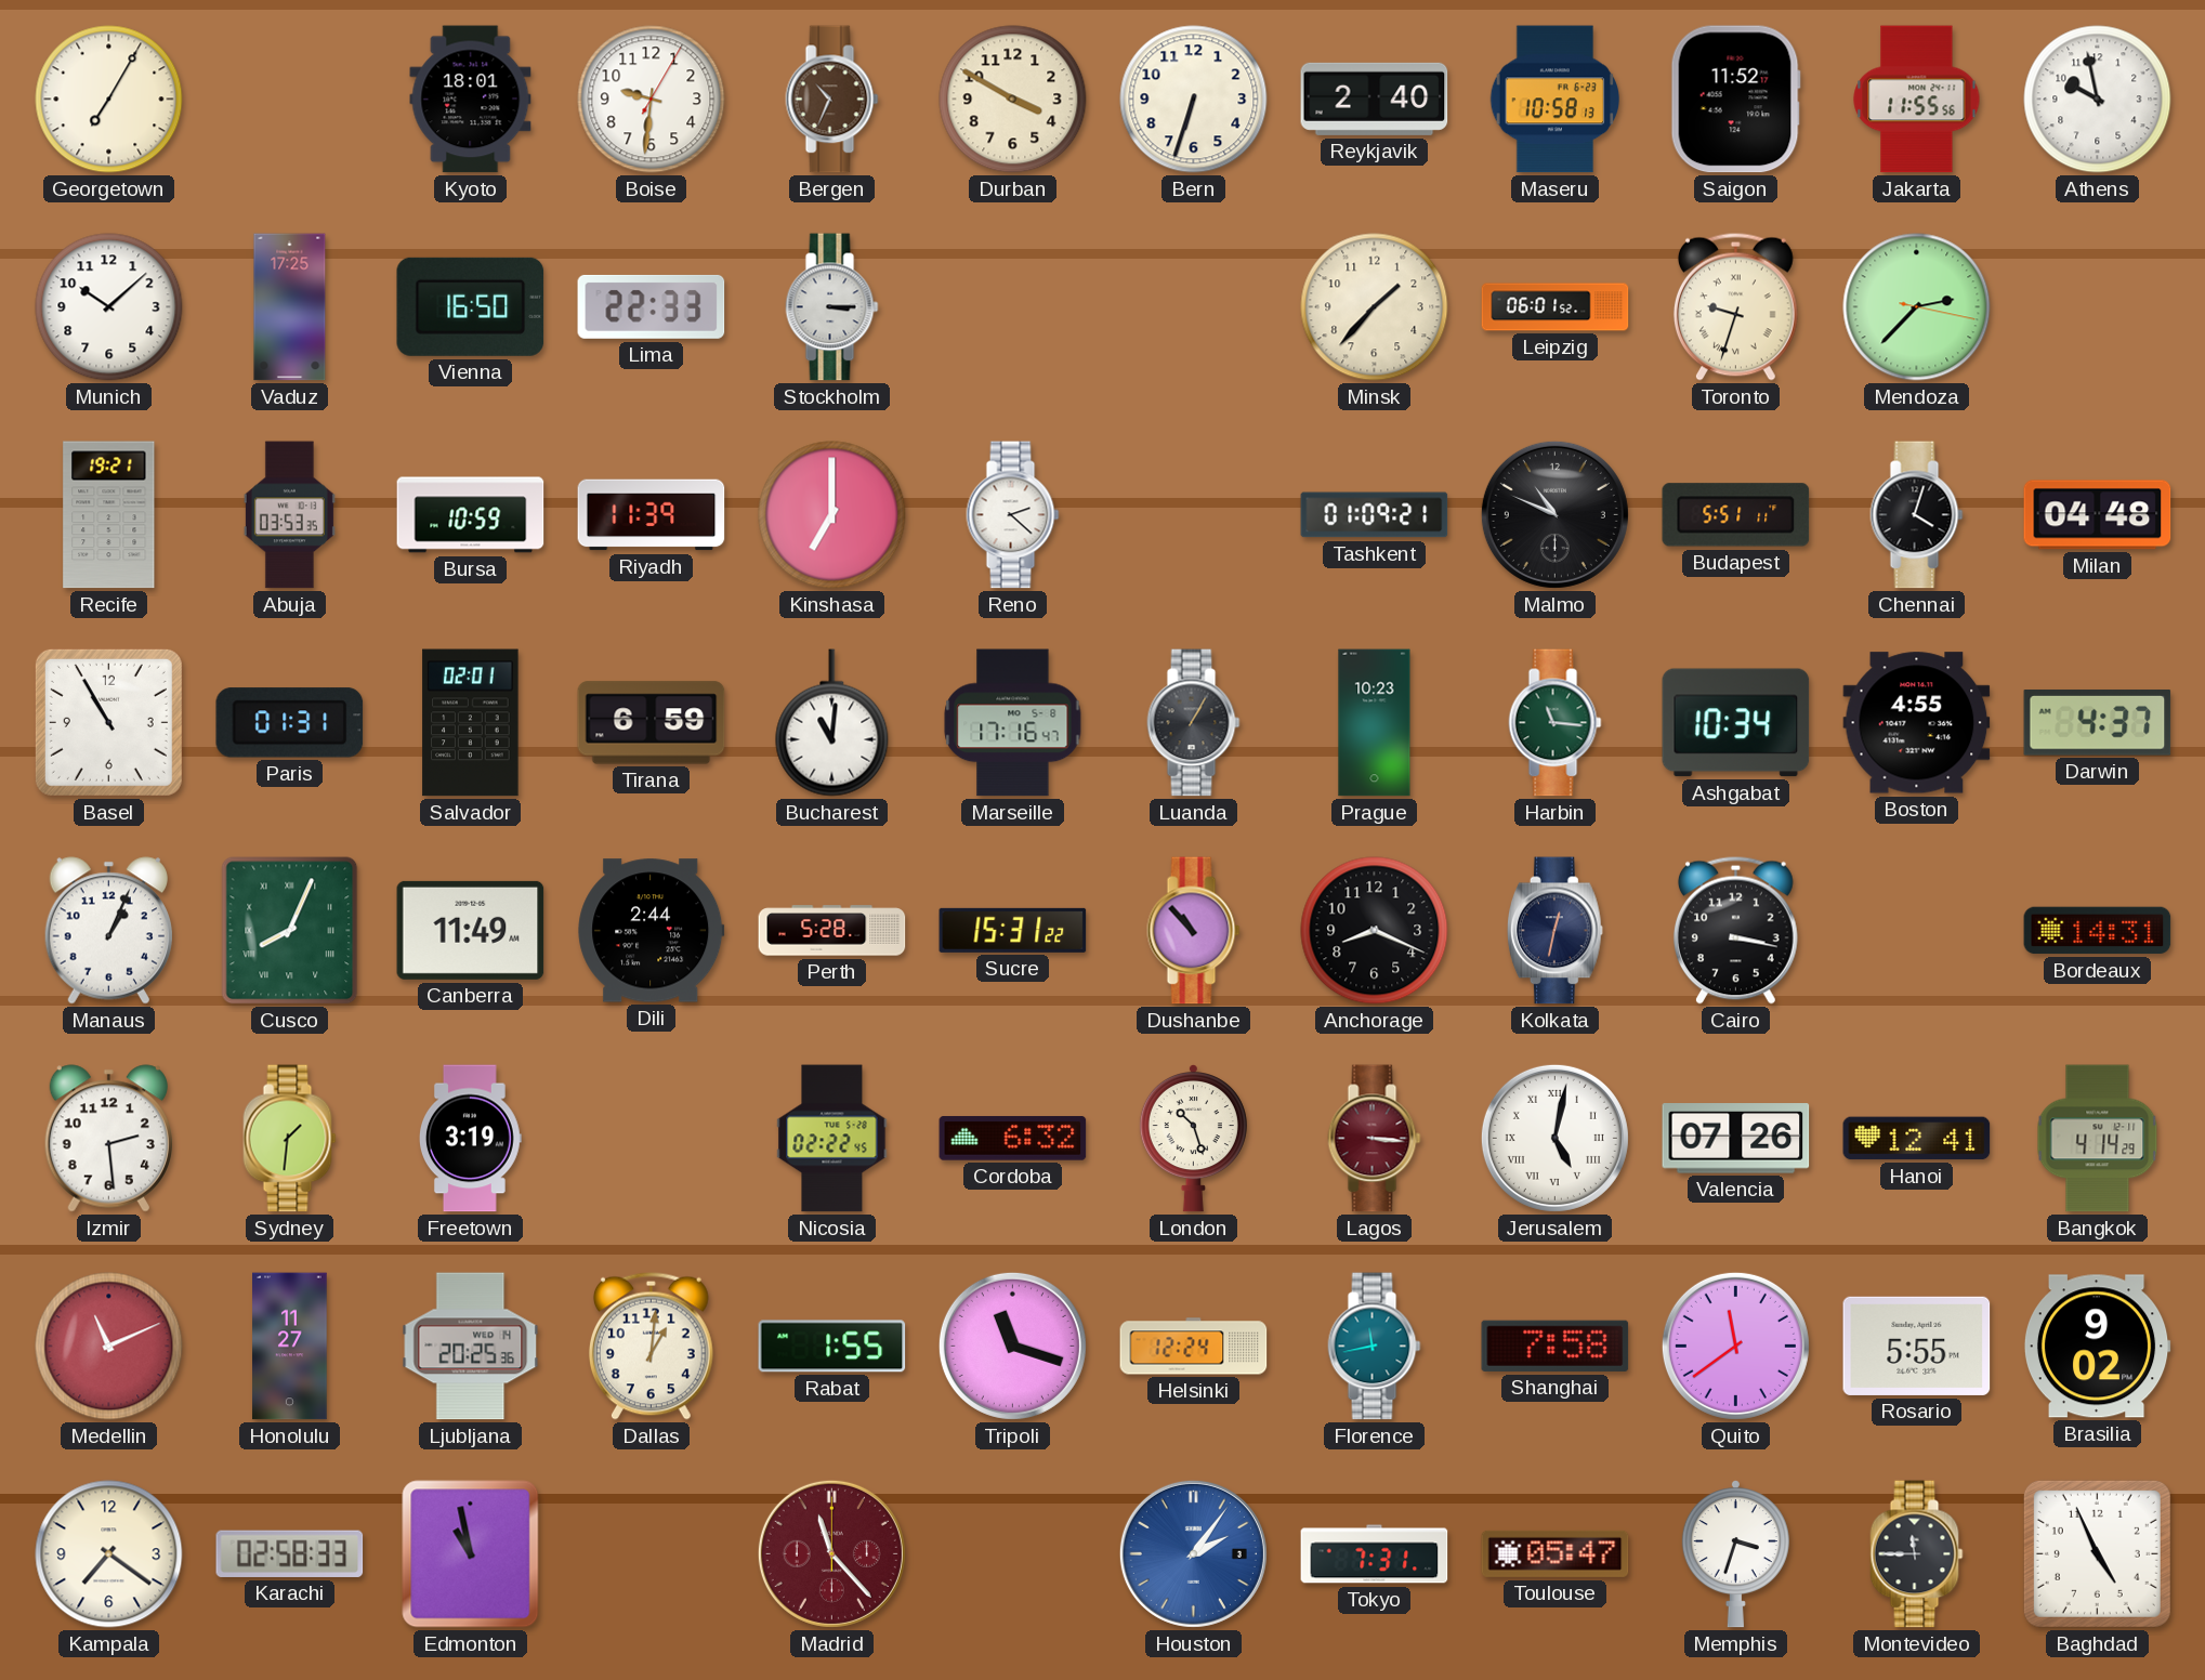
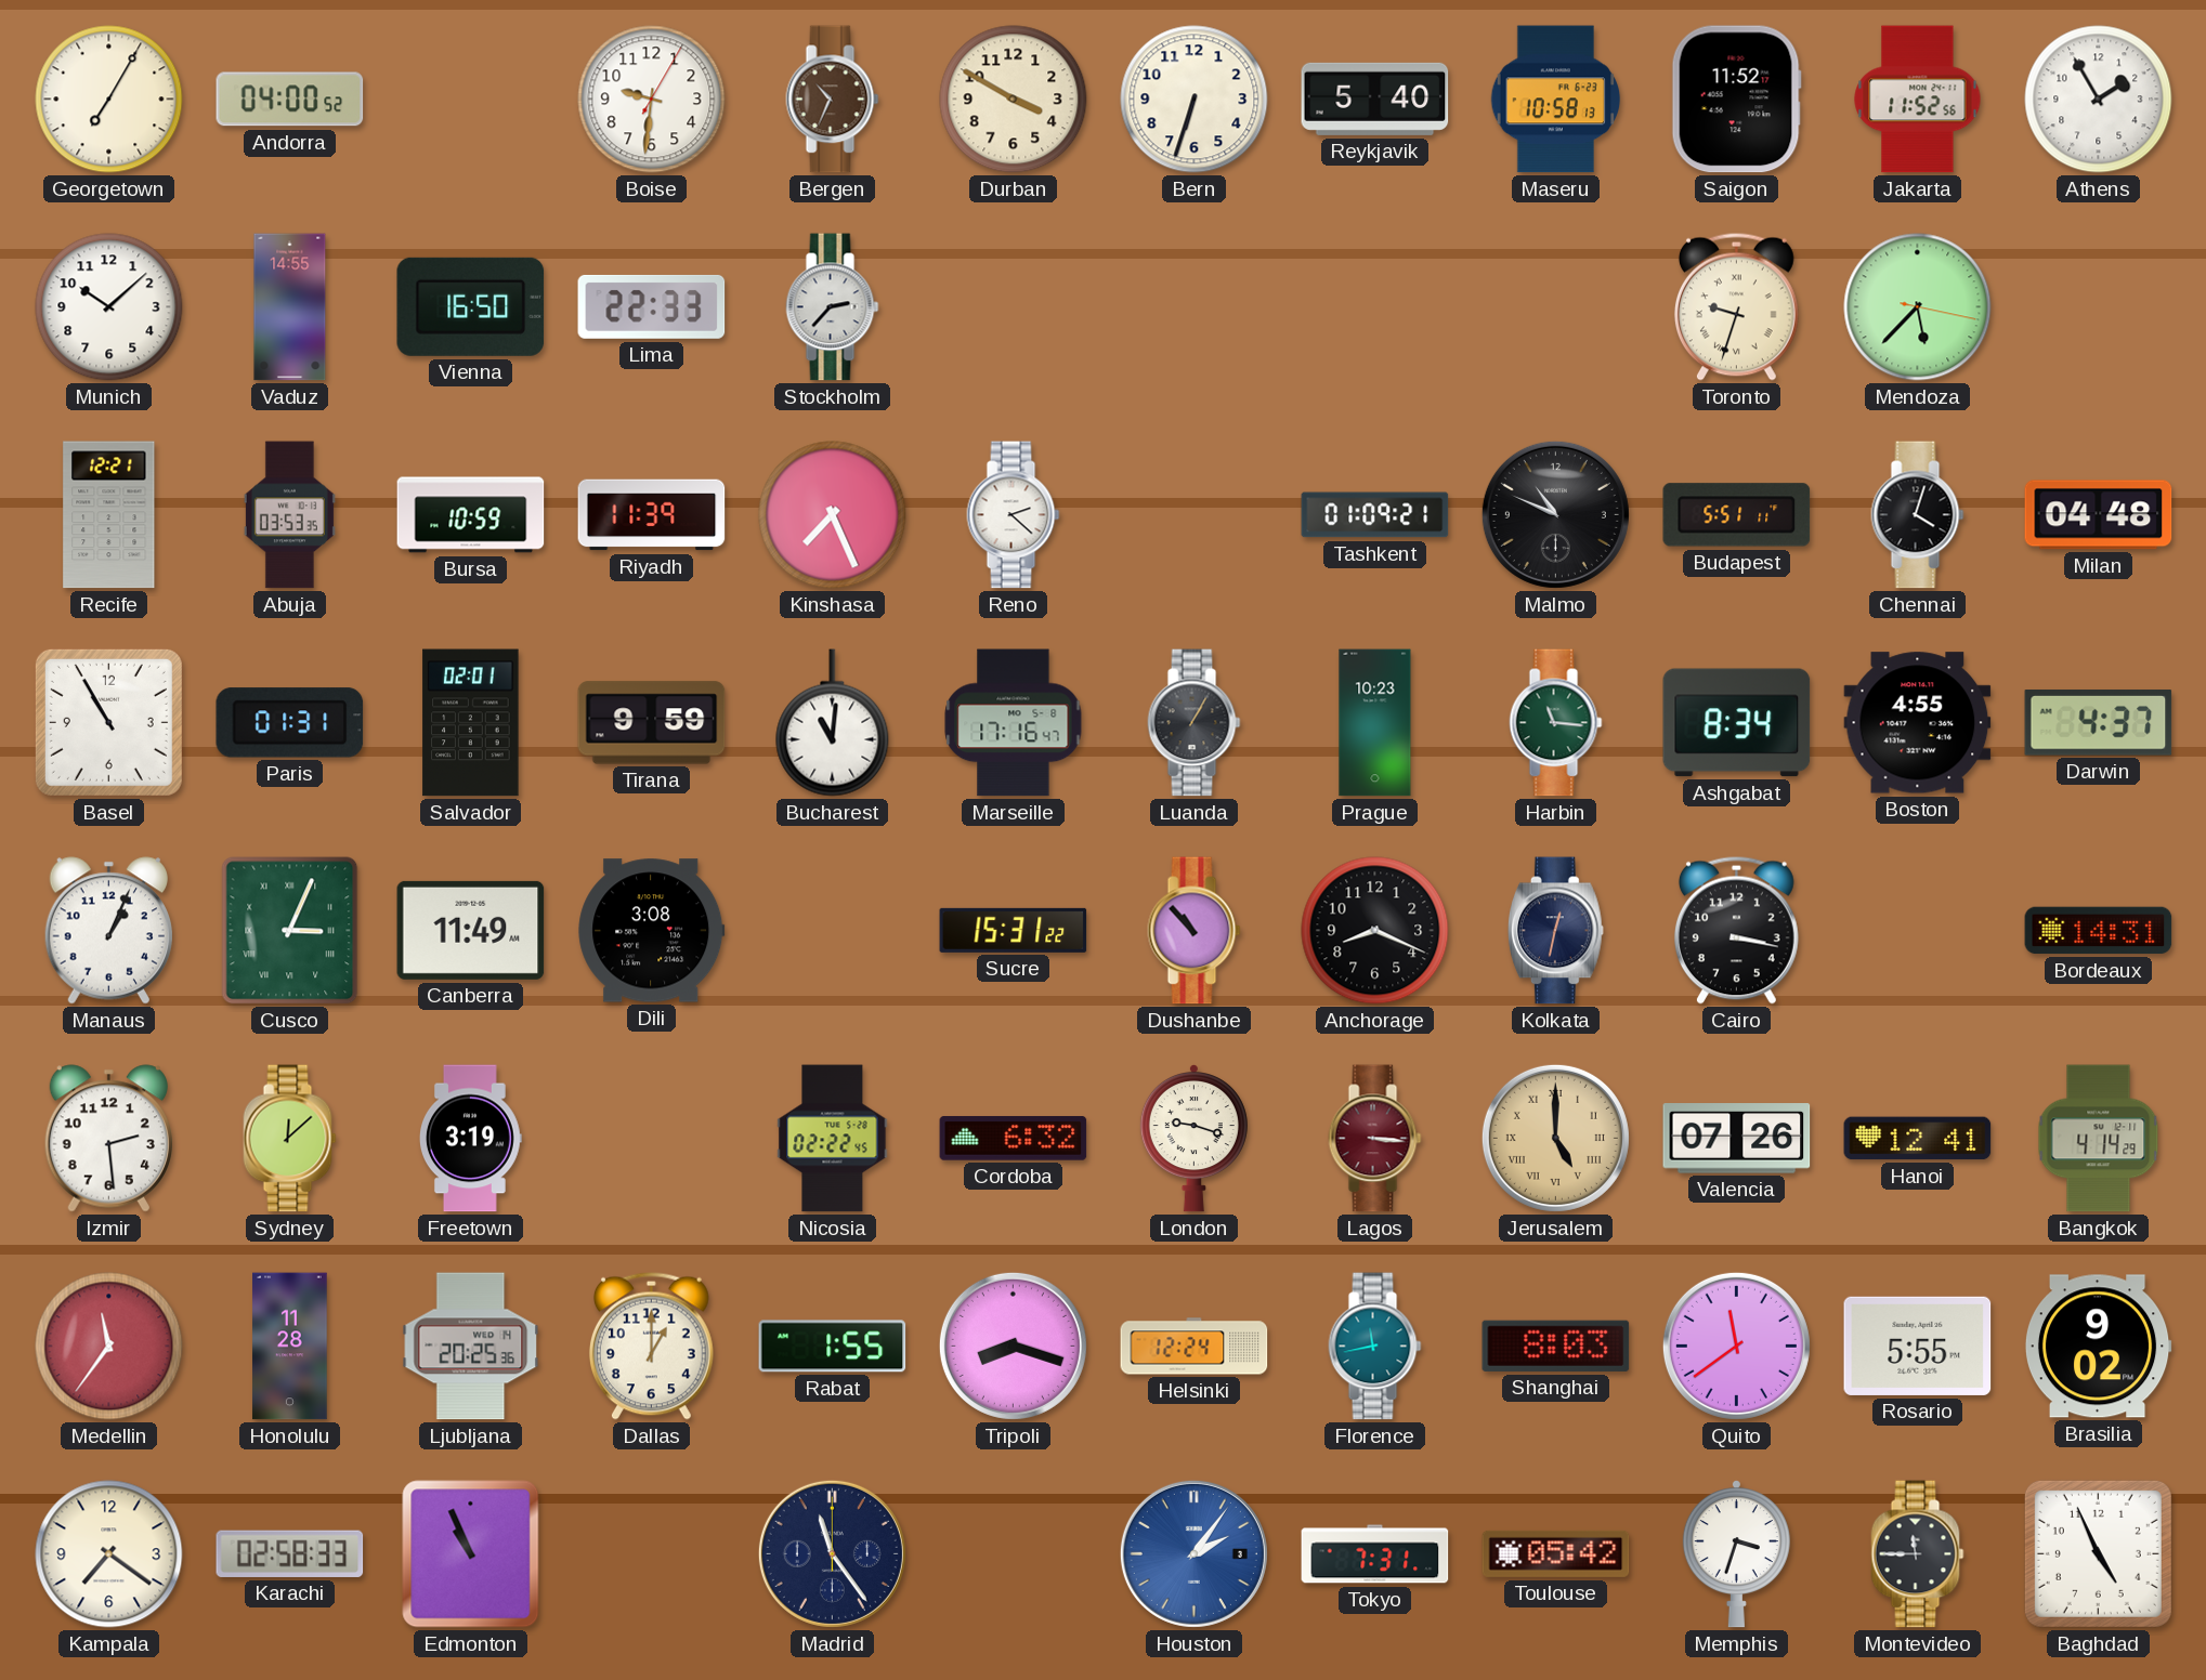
Andorra: none -> 04:00
Kyoto: 18:01 -> none
Reykjavik: 2:40 -> 5:40
Jakarta: 11:55 -> 11:52
Athens: 9:58 -> 1:55
Vaduz: 17:25 -> 14:55
Stockholm: 3:15 -> 2:37
Minsk: 1:37 -> none
Leipzig: 06:01 -> none
Mendoza: 2:37 -> 5:37
Recife: 19:21 -> 12:21
Kinshasa: 7:00 -> 7:26
Tirana: 6:59 -> 9:59
Ashgabat: 10:34 -> 8:34
Cusco: 8:04 -> 3:04
Dili: 2:44 -> 3:08
Perth: 5:28 -> none
Sydney: 1:31 -> 12:08
London: 10:27 -> 9:18
Jerusalem: 5:02 -> 5:00
Jerusalem dial: white -> champagne
Medellin: 11:11 -> 11:36
Honolulu: 11:27 -> 11:28
Dallas: 1:01 -> 1:00
Tripoli: 11:18 -> 8:18
Shanghai: 7:58 -> 8:03
Edmonton: 10:58 -> 10:56
Madrid: 11:23 -> 11:24
Madrid dial: burgundy -> navy
Toulouse: 05:47 -> 05:42
